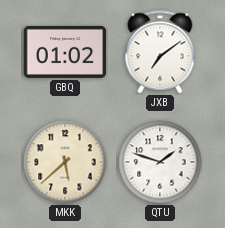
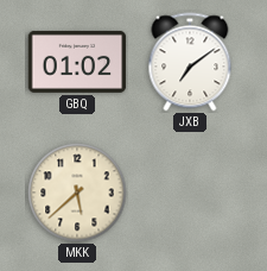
QTU: 1:48 -> none
